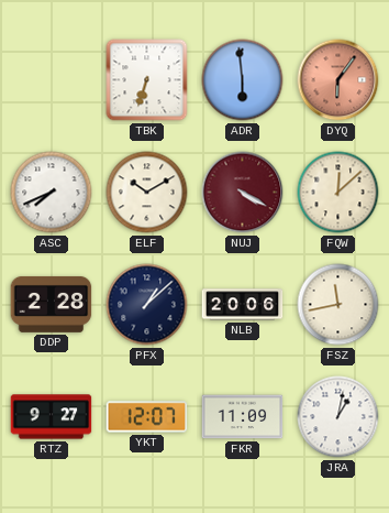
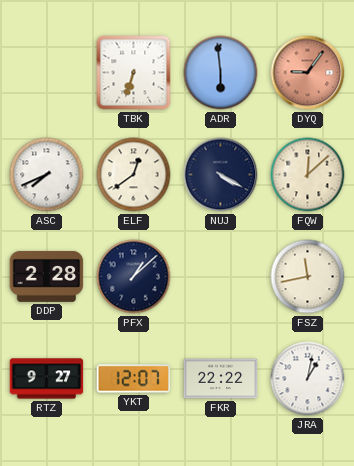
DYQ: 6:06 -> 9:06
ELF: 10:10 -> 12:39
NUJ dial: burgundy -> navy
NLB: 20:06 -> none
FKR: 11:09 -> 22:22
